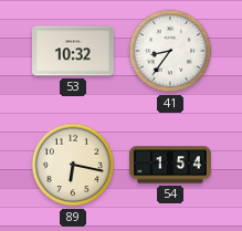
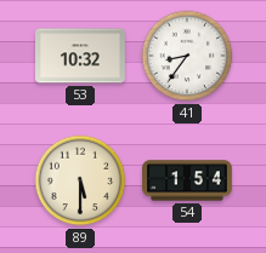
89: 6:17 -> 5:30
